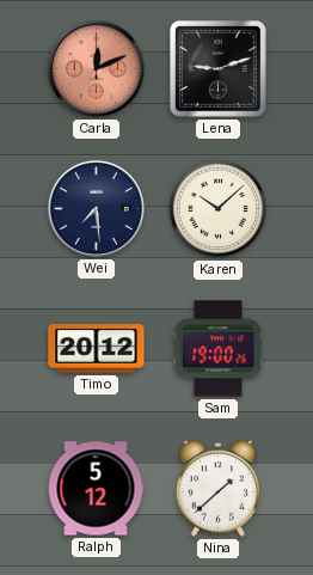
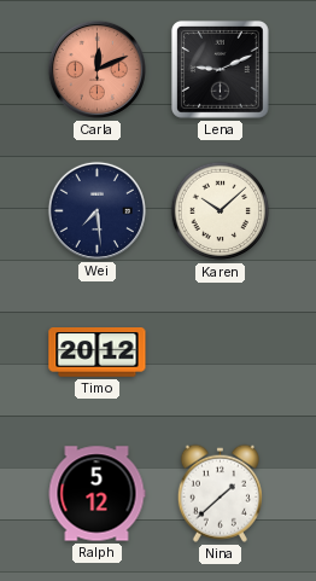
Lena: 9:12 -> 9:11
Sam: 19:00 -> none
